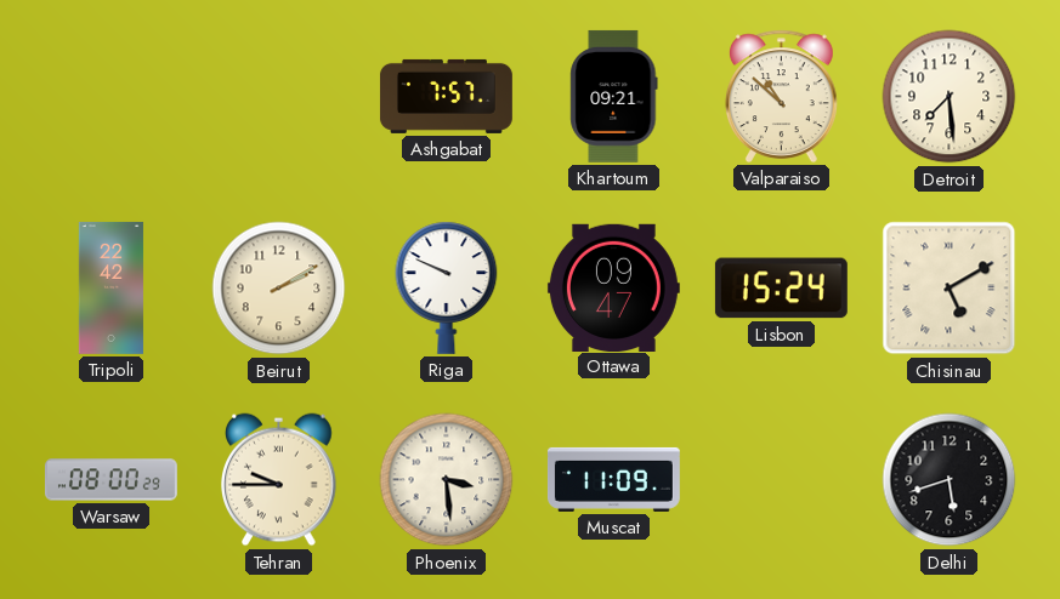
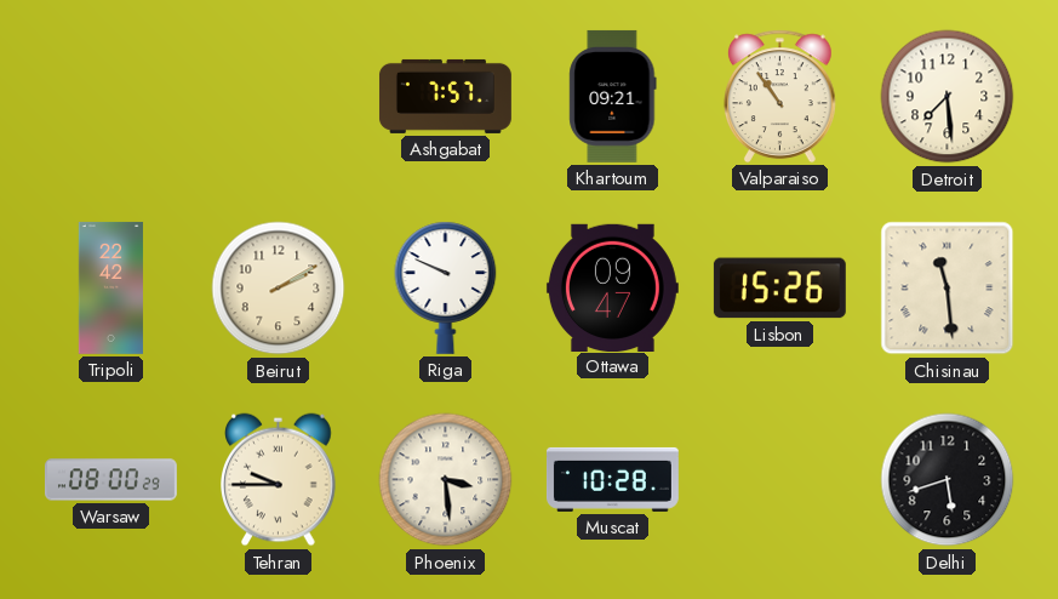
Valparaiso: 10:52 -> 10:54
Lisbon: 15:24 -> 15:26
Chisinau: 5:10 -> 11:29
Muscat: 11:09 -> 10:28
